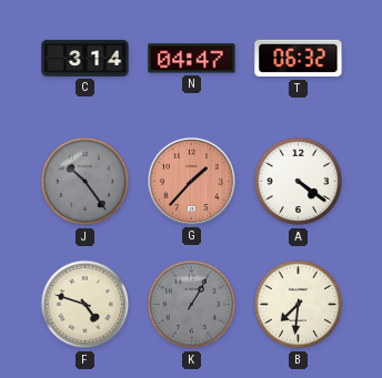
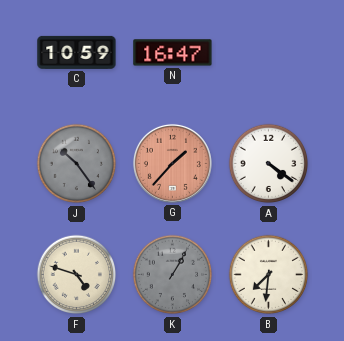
C: 3:14 -> 10:59
N: 04:47 -> 16:47
T: 06:32 -> none
